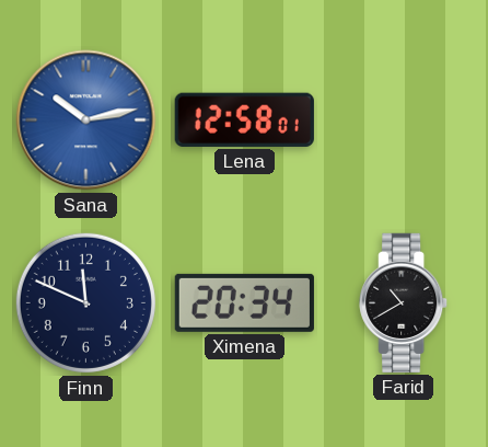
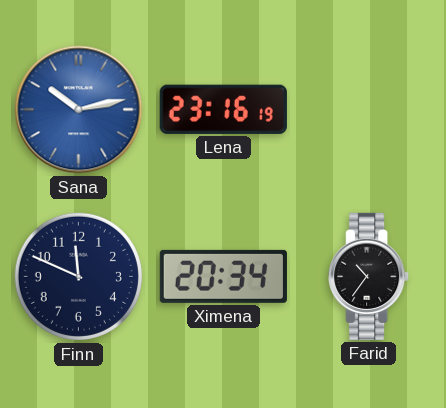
Lena: 12:58 -> 23:16
Farid: 10:40 -> 10:36
